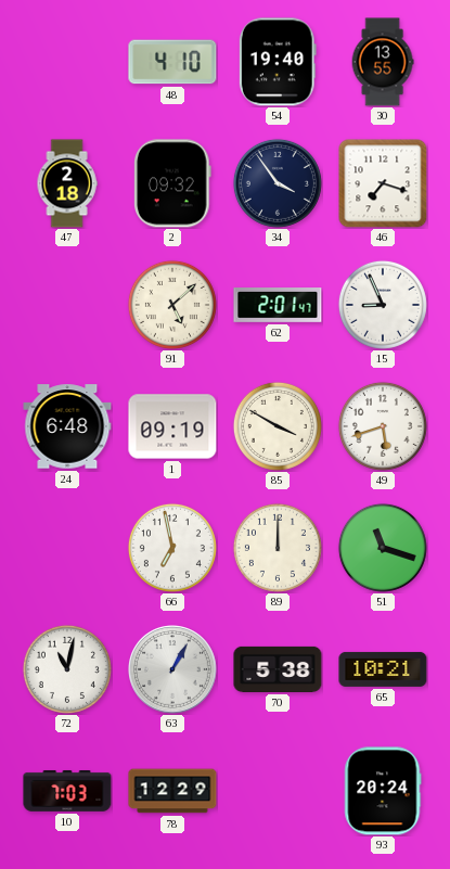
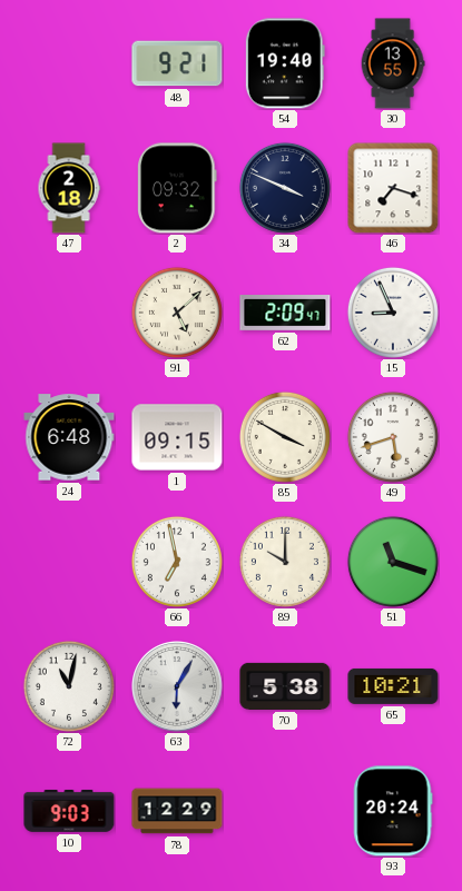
48: 4:10 -> 9:21
34: 3:54 -> 3:49
62: 2:01 -> 2:09
1: 09:19 -> 09:15
89: 12:00 -> 10:00
63: 1:05 -> 6:05
10: 7:03 -> 9:03
